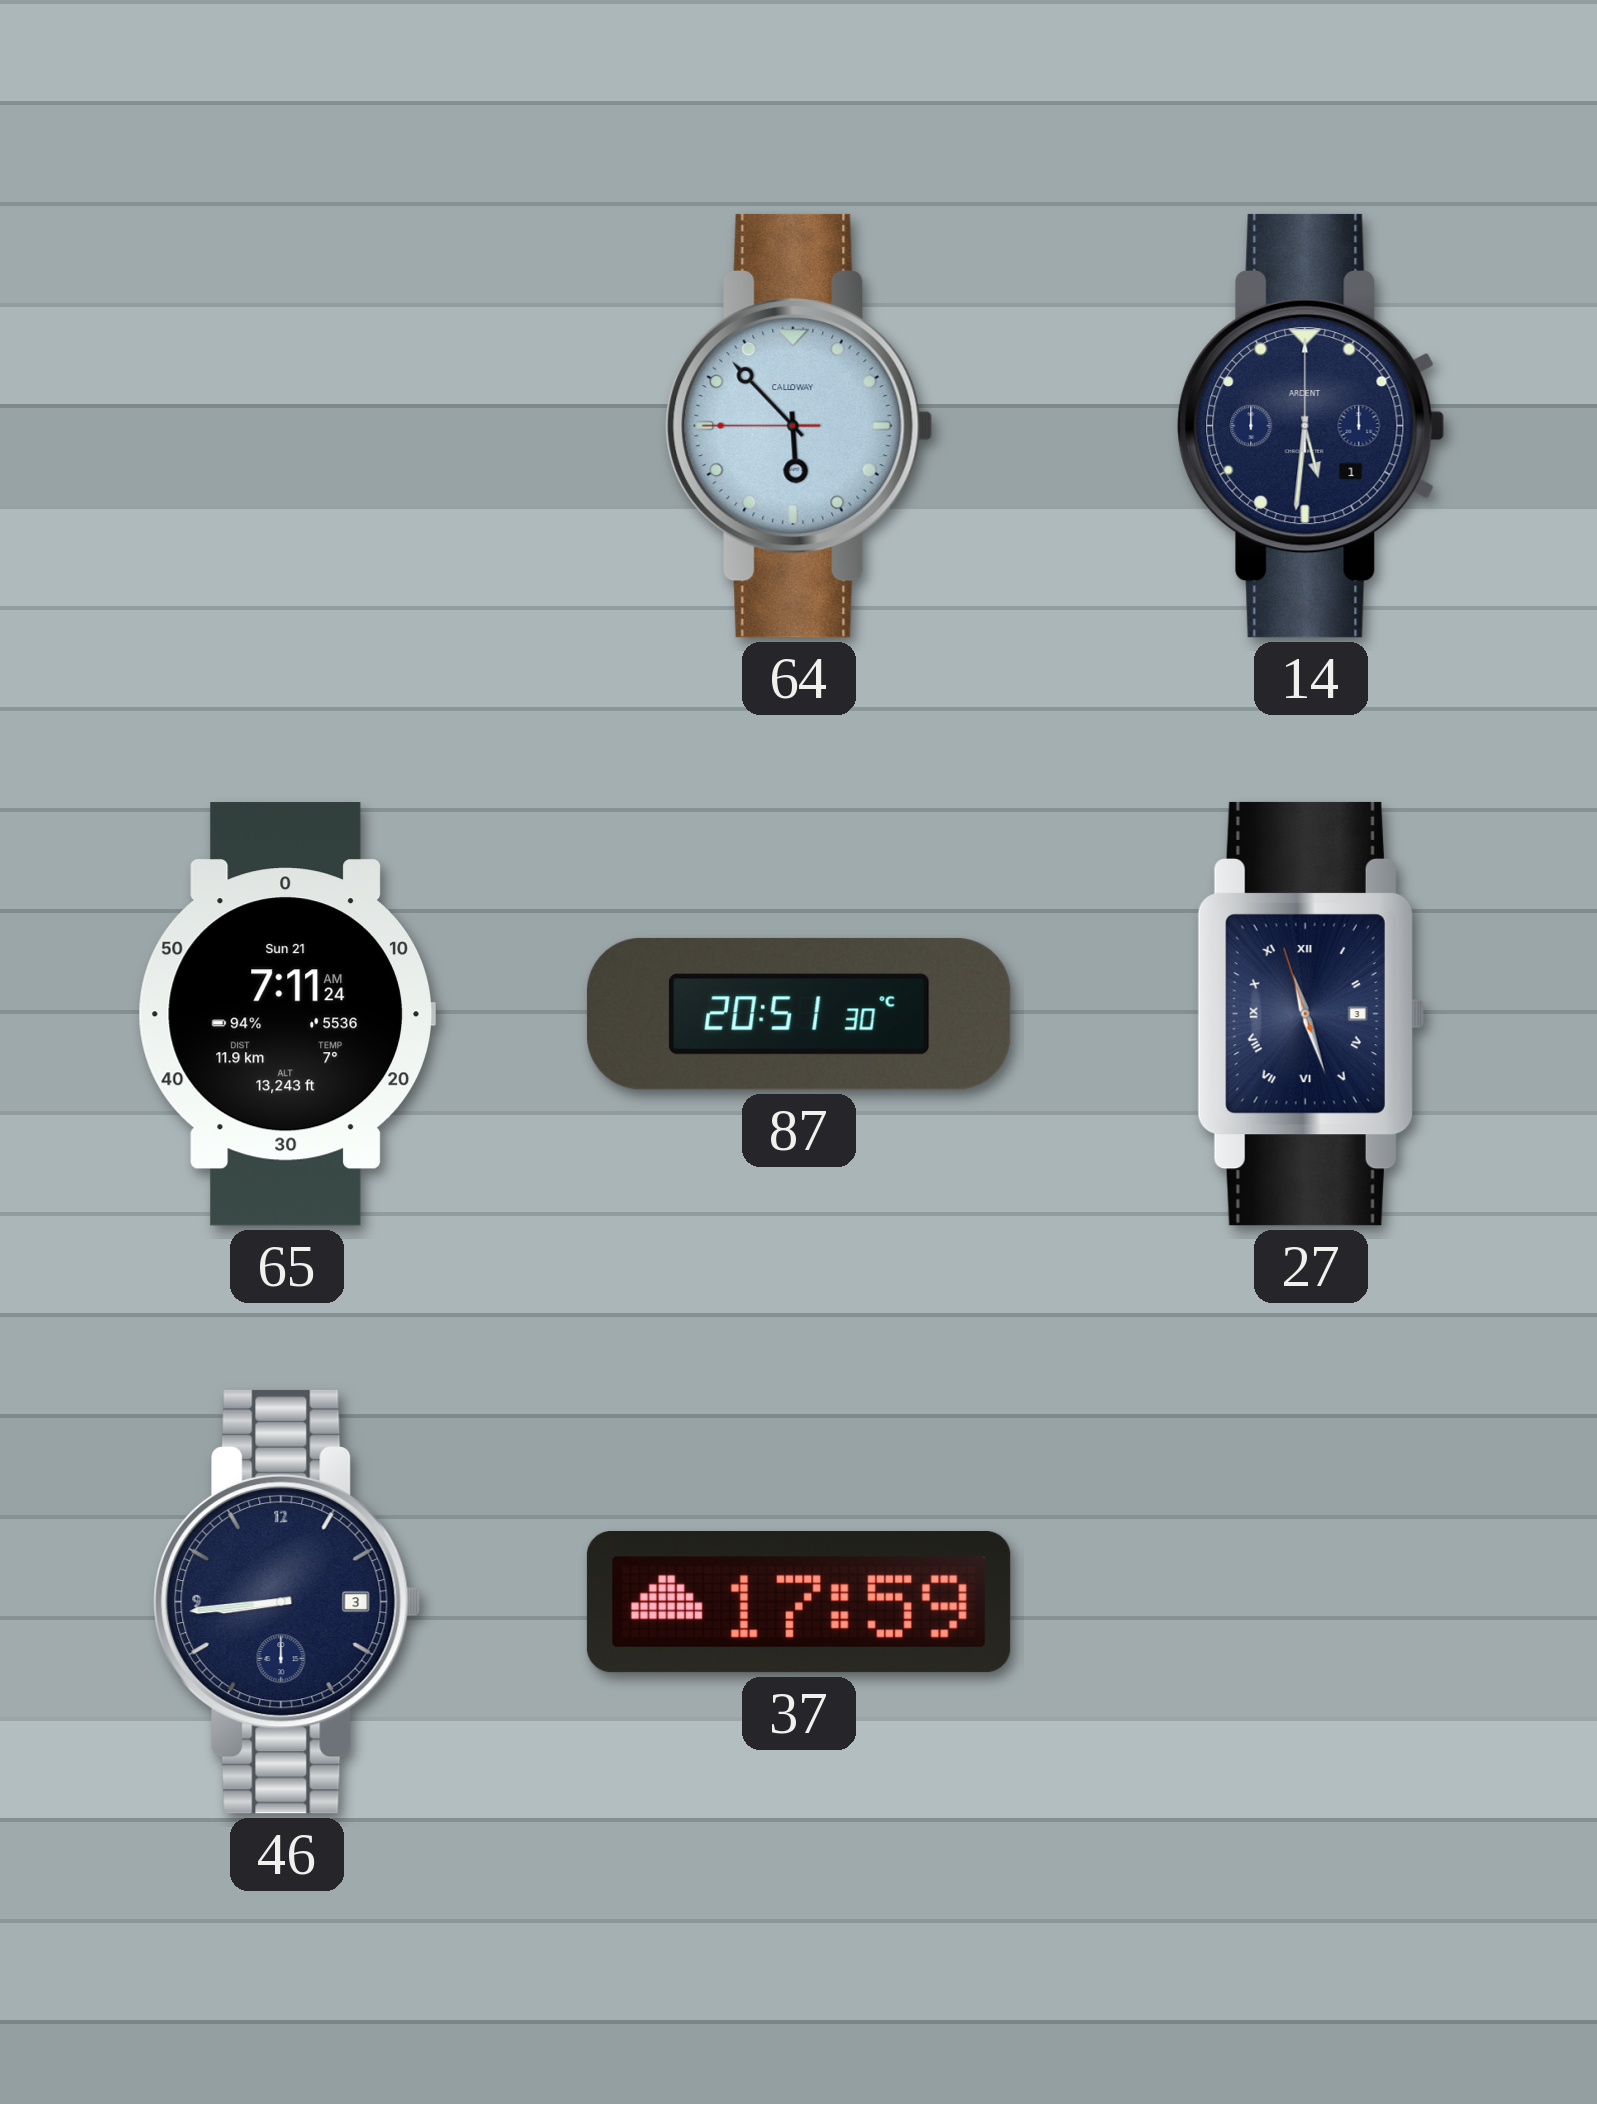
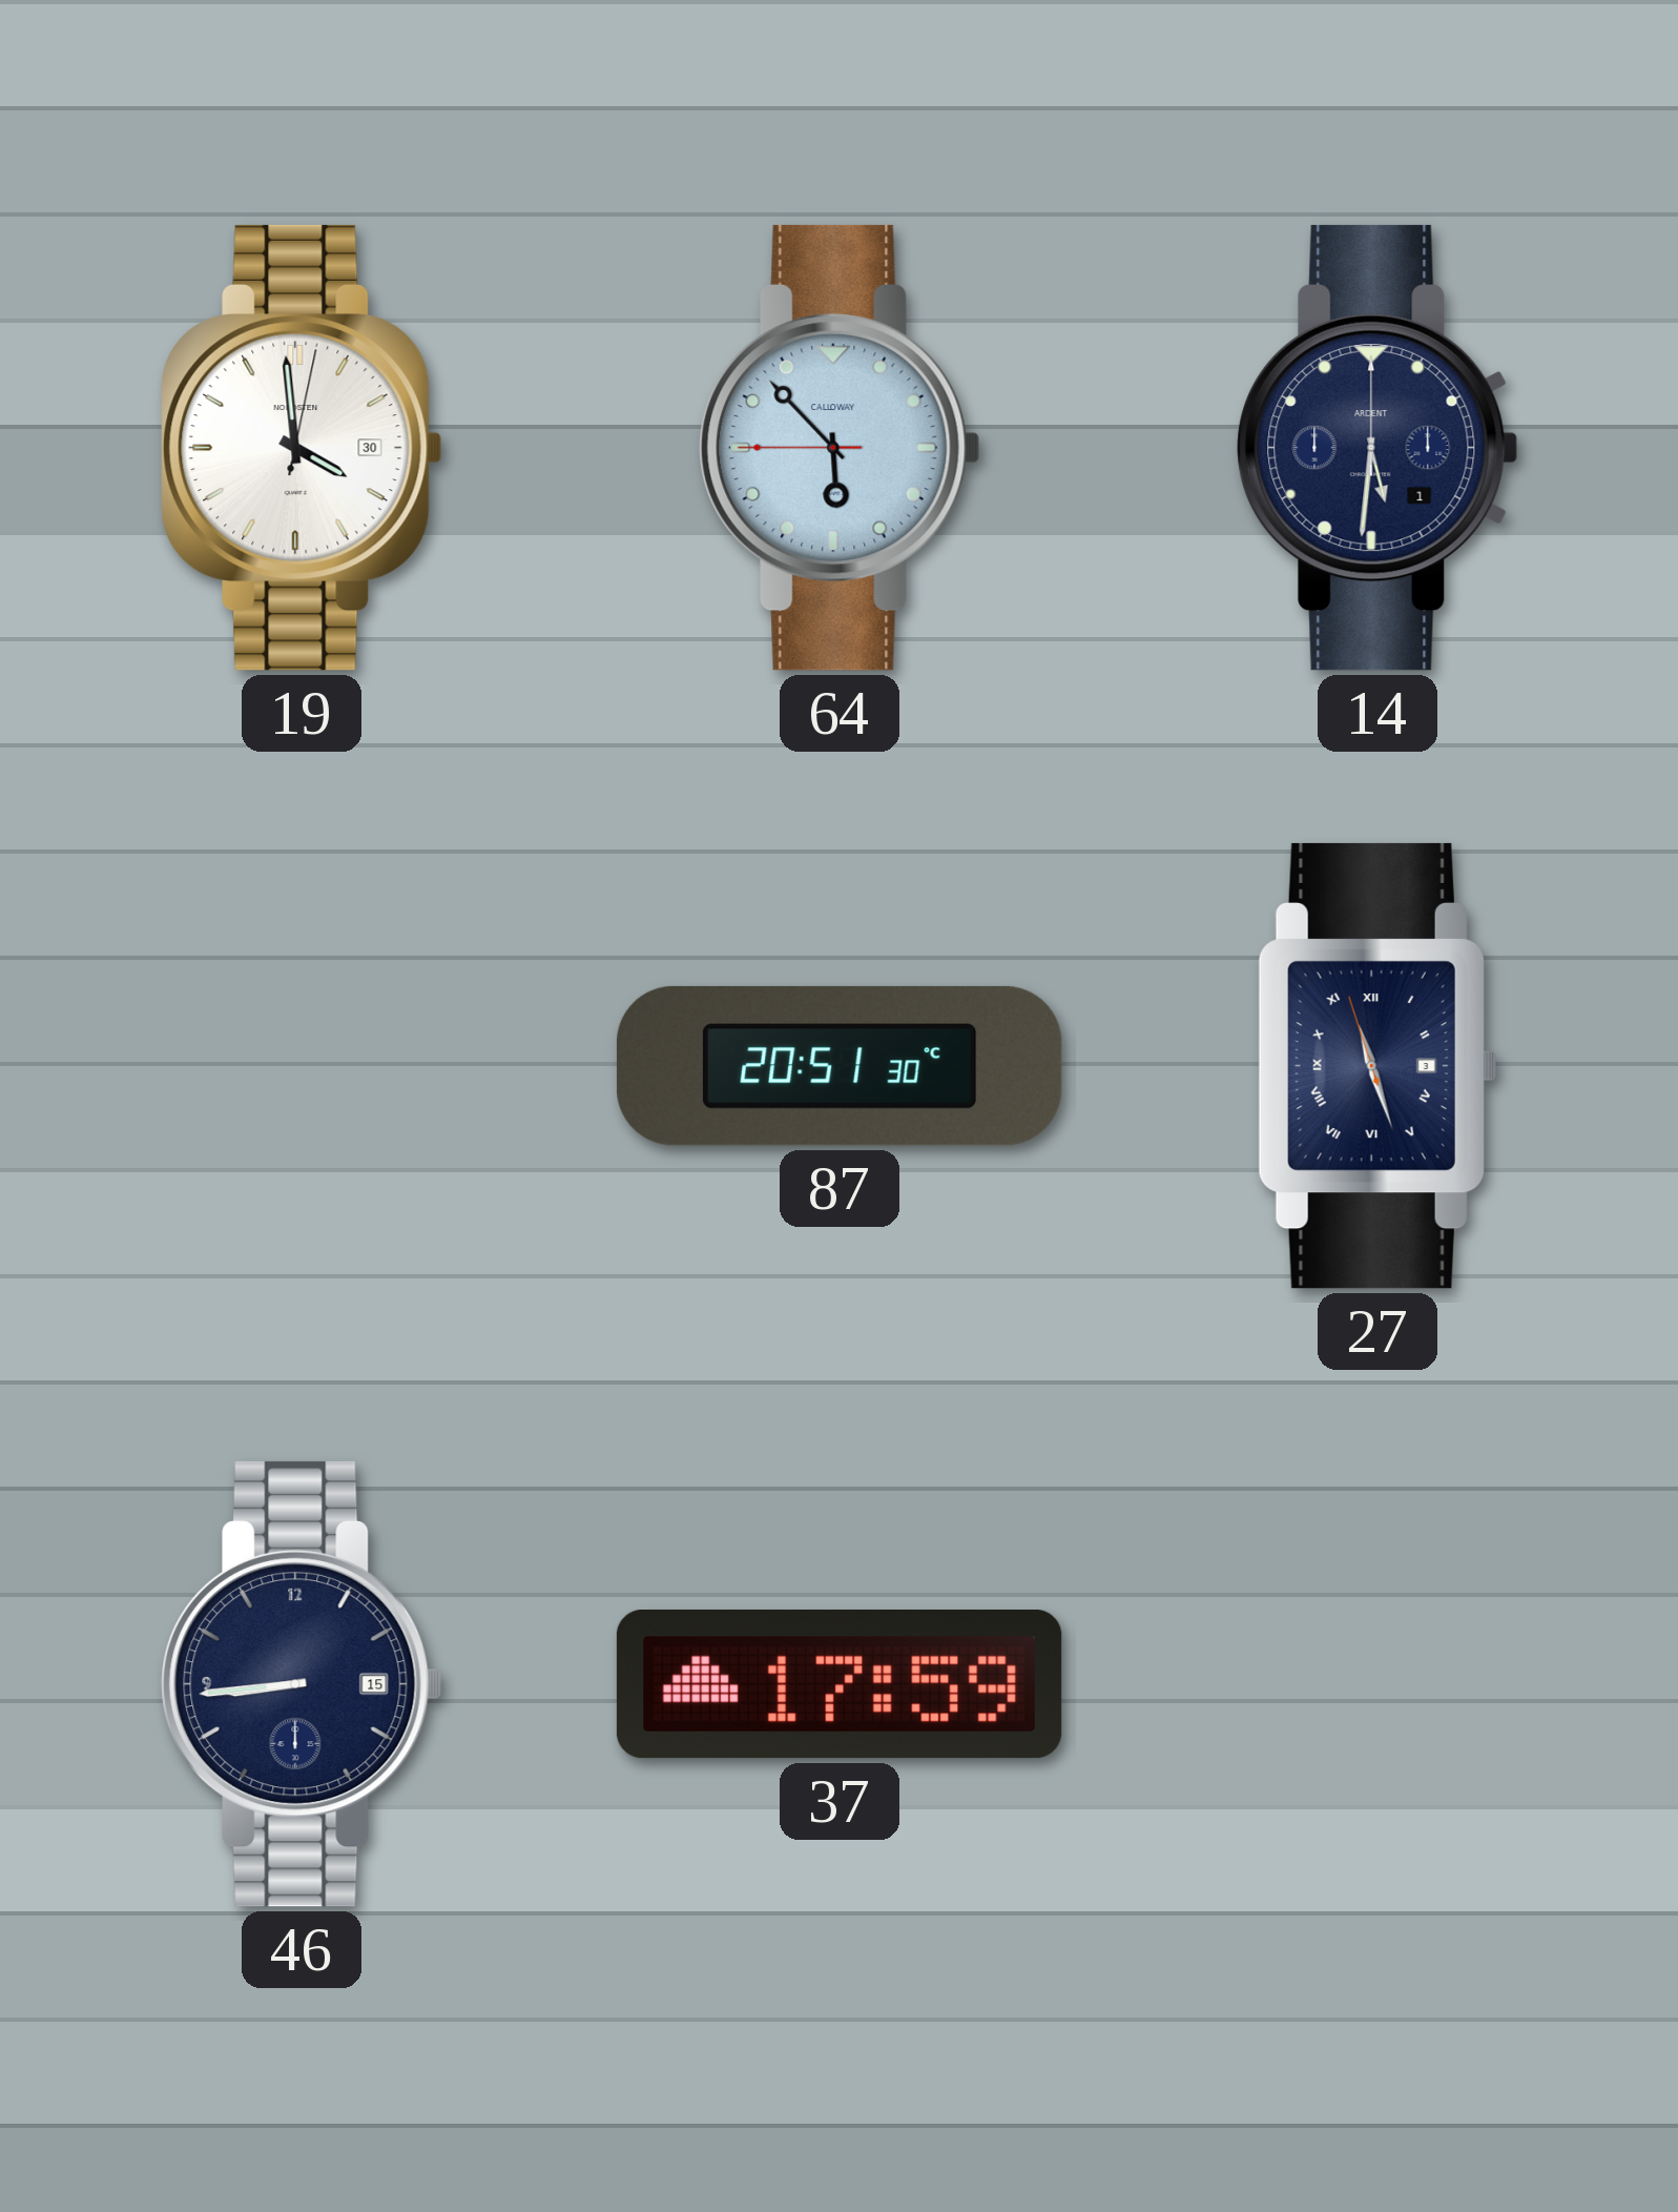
19: none -> 3:59
65: 7:11 -> none
46 date: 3 -> 15
